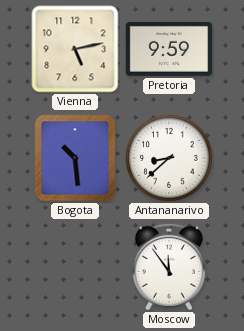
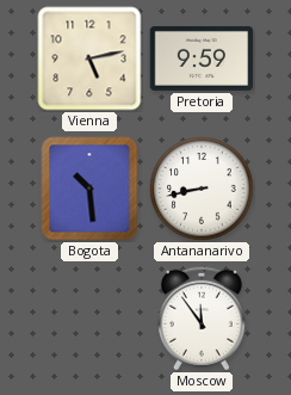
Antananarivo: 8:38 -> 8:43
